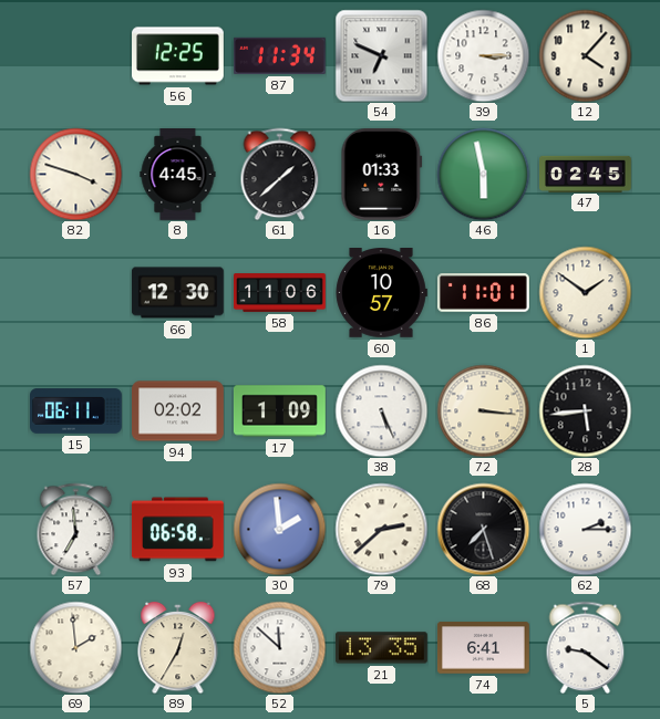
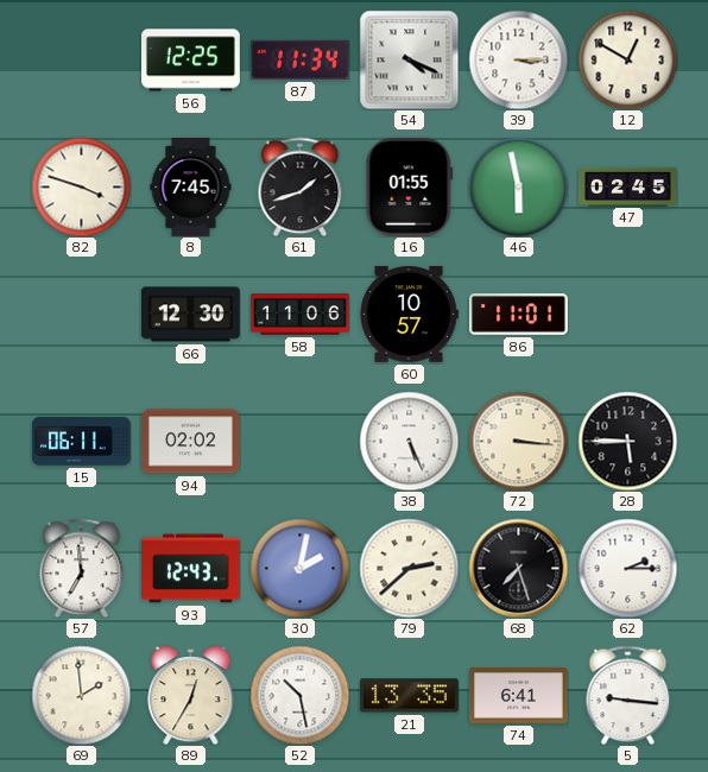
54: 6:49 -> 4:19
12: 4:07 -> 12:50
8: 4:45 -> 7:45
61: 1:38 -> 1:42
16: 01:33 -> 01:55
1: 1:51 -> none
17: 1:09 -> none
28: 5:44 -> 5:45
93: 06:58 -> 12:43
30: 1:59 -> 2:02
52: 11:52 -> 10:28
5: 9:21 -> 9:16
